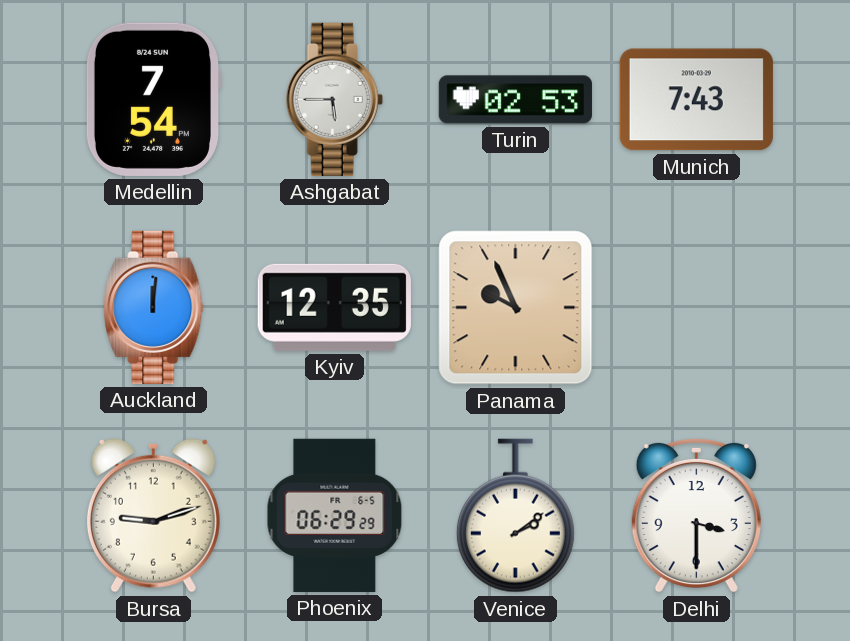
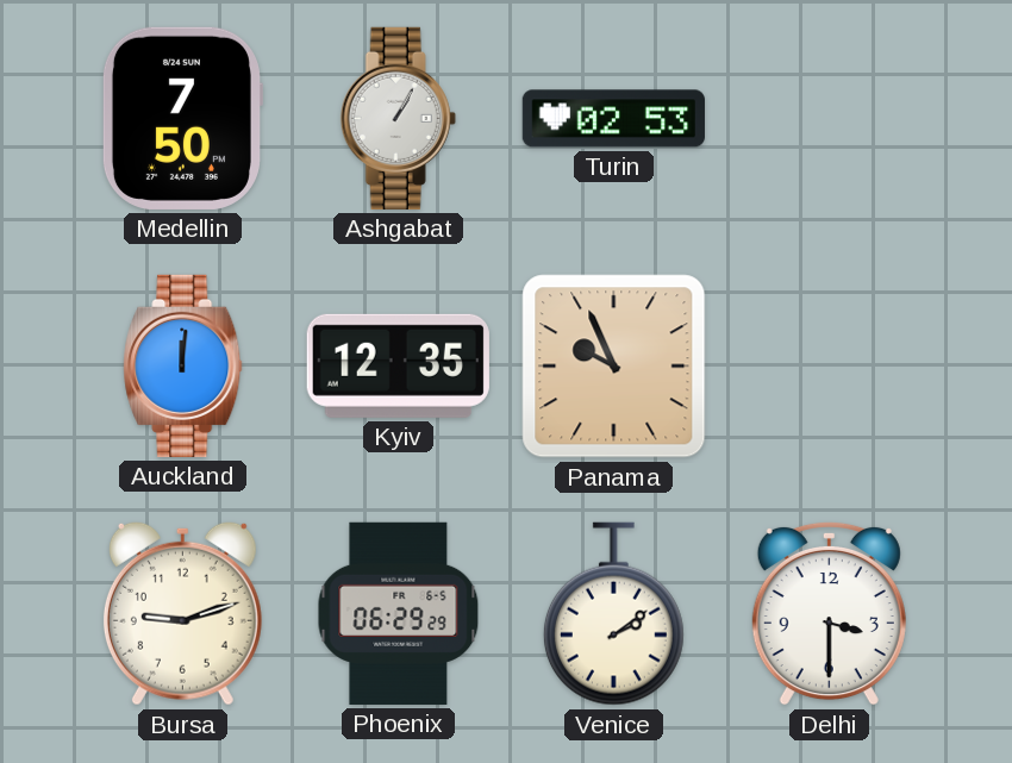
Medellin: 7:54 -> 7:50
Ashgabat: 5:45 -> 1:05
Munich: 7:43 -> none
